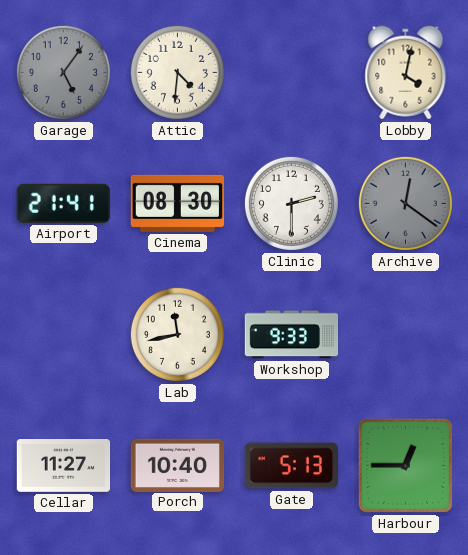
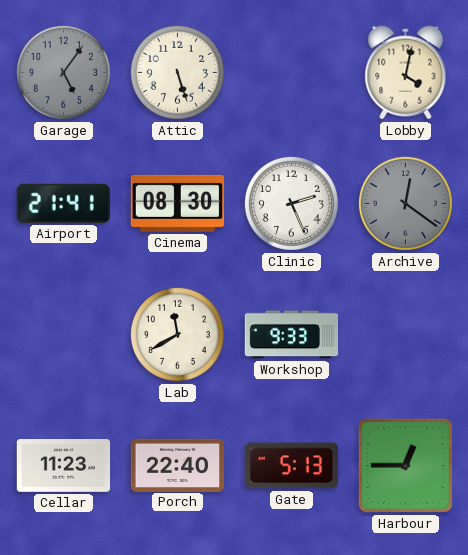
Attic: 4:31 -> 5:27
Clinic: 2:30 -> 2:26
Lab: 11:43 -> 11:40
Cellar: 11:27 -> 11:23
Porch: 10:40 -> 22:40
